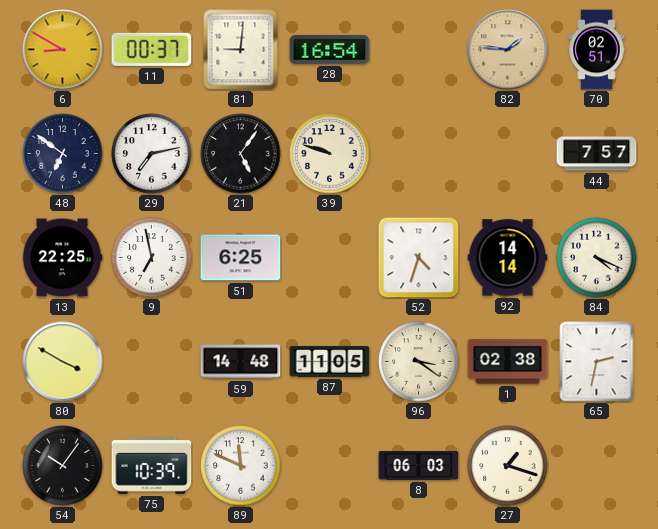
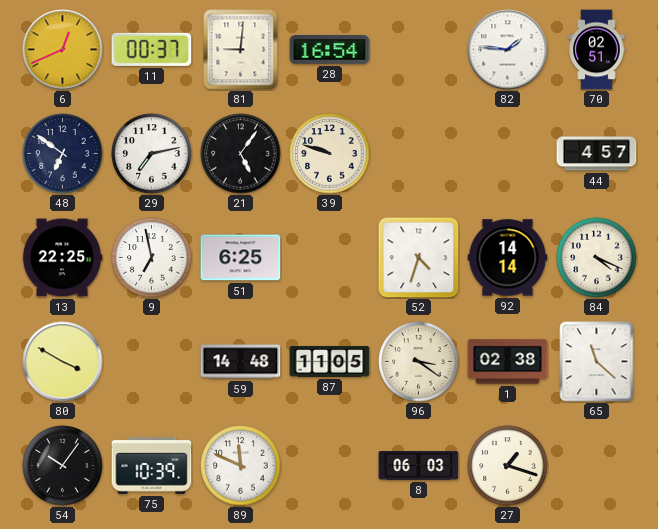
6: 8:50 -> 12:41
82 dial: champagne -> white
44: 7:57 -> 4:57
65: 2:32 -> 11:22
